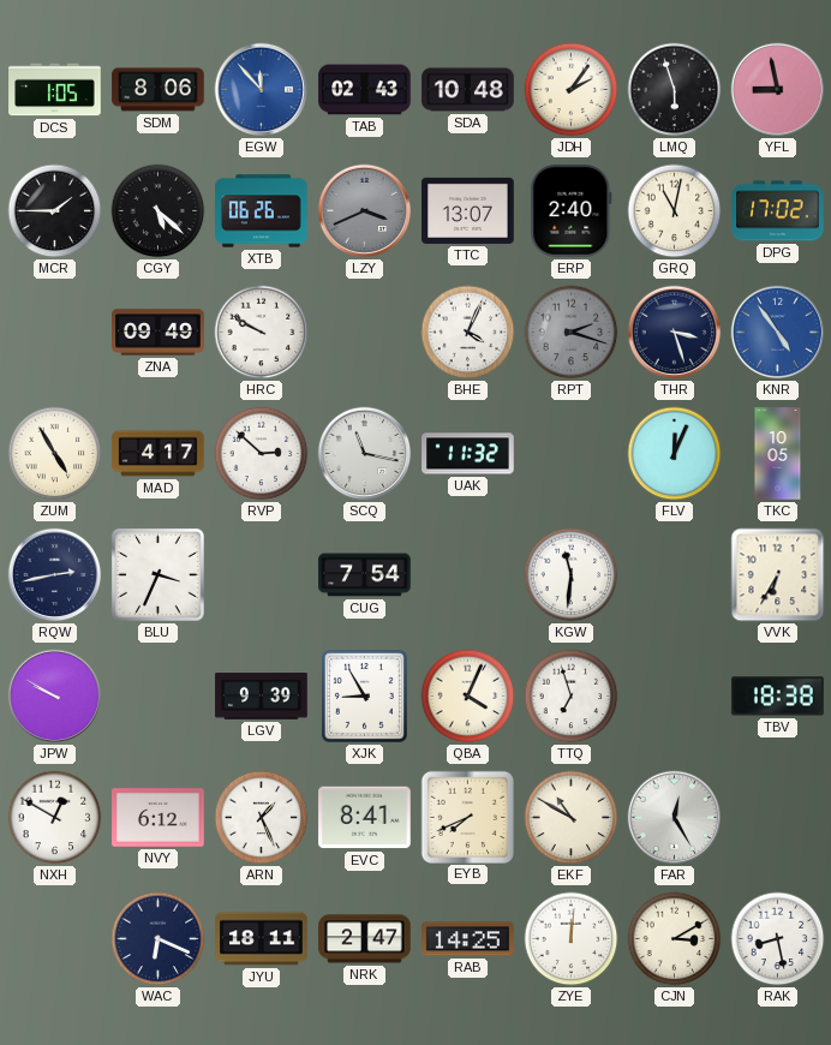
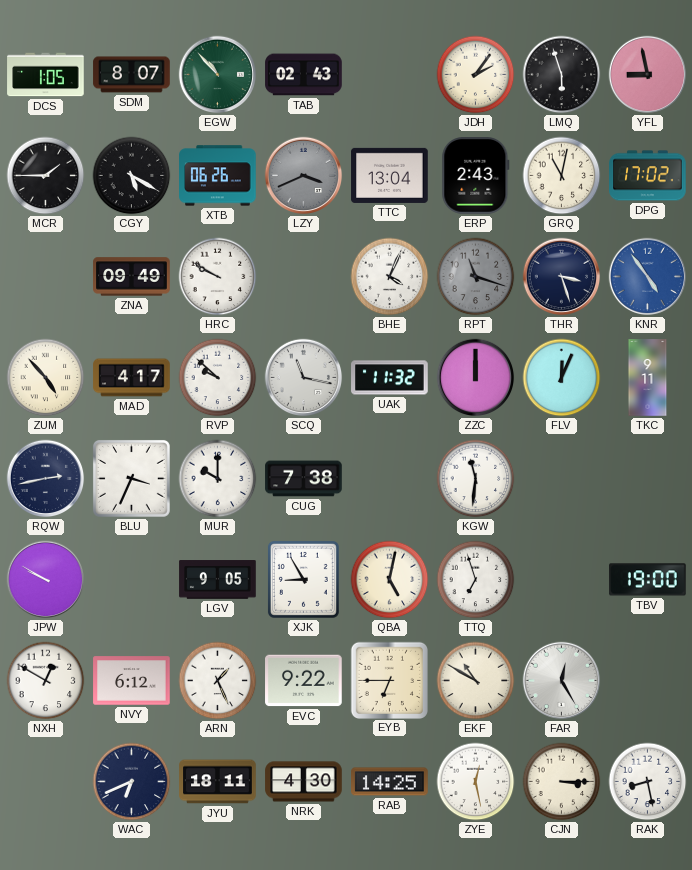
SDM: 8:06 -> 8:07
EGW: 11:53 -> 10:53
EGW dial: blue -> green
SDA: 10:48 -> none
CGY: 5:22 -> 5:20
TTC: 13:07 -> 13:04
ERP: 2:40 -> 2:43
RPT: 2:18 -> 11:18
ZUM: 4:55 -> 4:53
RVP: 2:52 -> 9:52
ZZC: none -> 12:00
TKC: 10:05 -> 9:11
MUR: none -> 10:00
CUG: 7:54 -> 7:38
VVK: 6:35 -> none
LGV: 9:39 -> 9:05
QBA: 4:04 -> 5:02
TBV: 18:38 -> 19:00
EVC: 8:41 -> 9:22
EYB: 7:41 -> 6:45
WAC: 6:19 -> 6:41
NRK: 2:47 -> 4:30
ZYE: 12:01 -> 12:28
CJN: 3:10 -> 3:15
